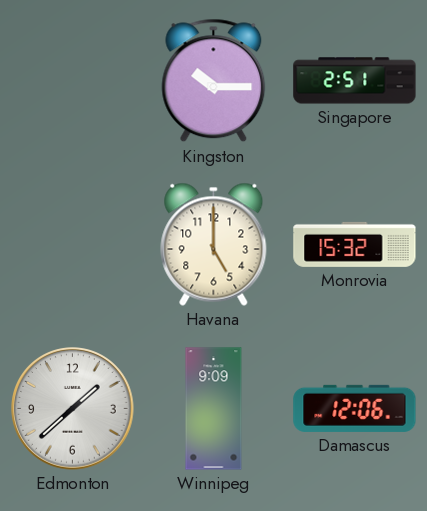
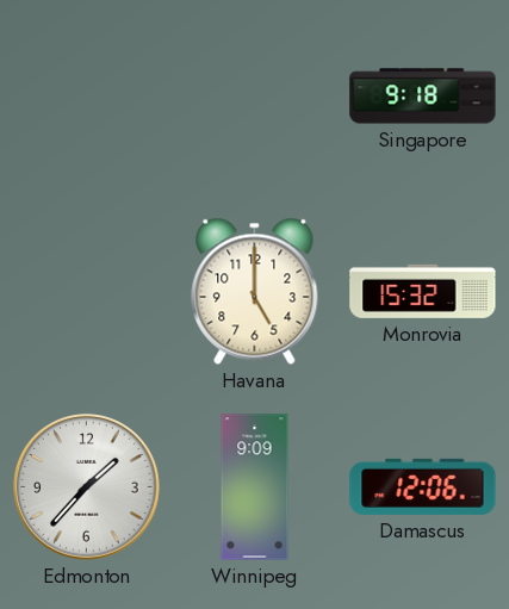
Kingston: 10:15 -> none
Singapore: 2:51 -> 9:18
Edmonton: 1:38 -> 1:37
